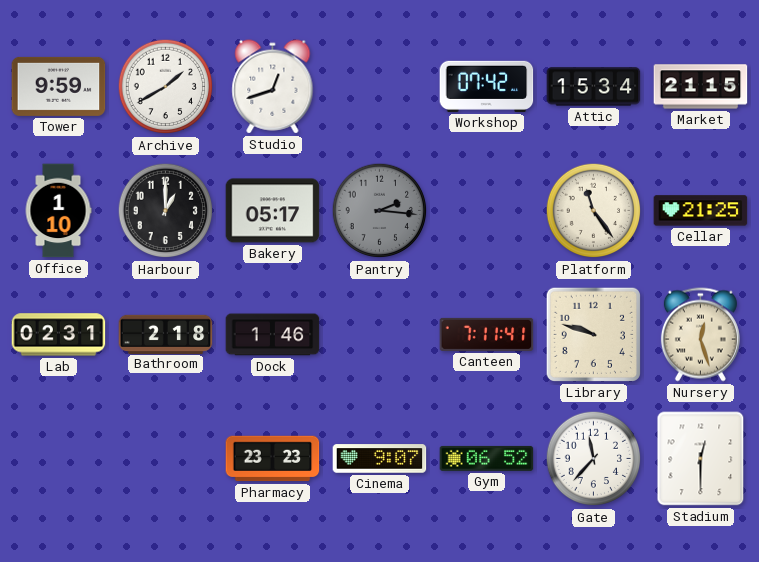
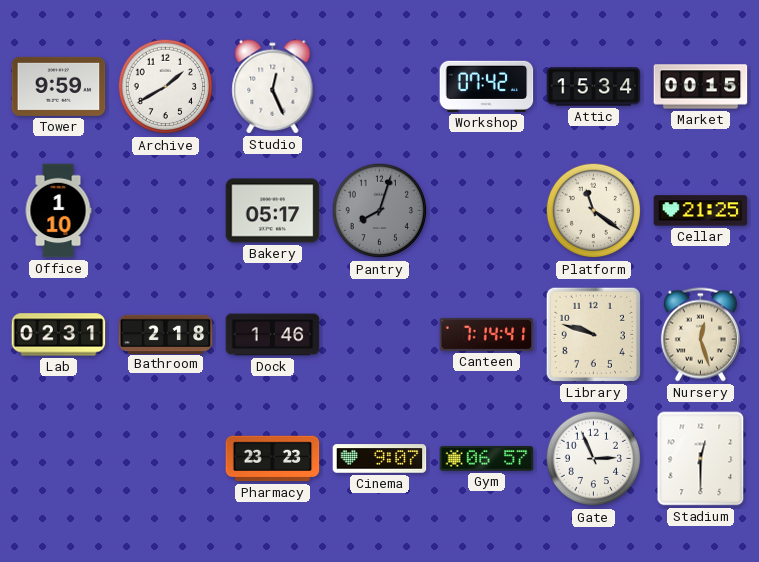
Studio: 12:42 -> 12:26
Market: 21:15 -> 00:15
Harbour: 1:00 -> none
Pantry: 2:16 -> 8:03
Platform: 11:24 -> 11:21
Canteen: 7:11 -> 7:14
Gym: 06:52 -> 06:57
Gate: 11:37 -> 2:56
